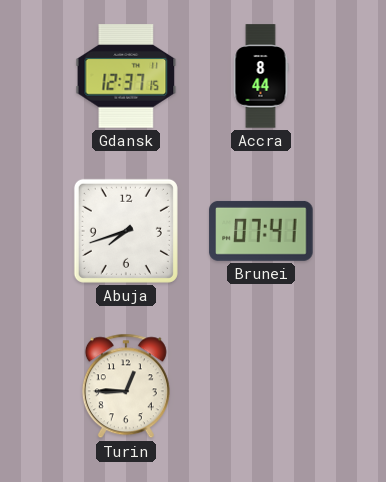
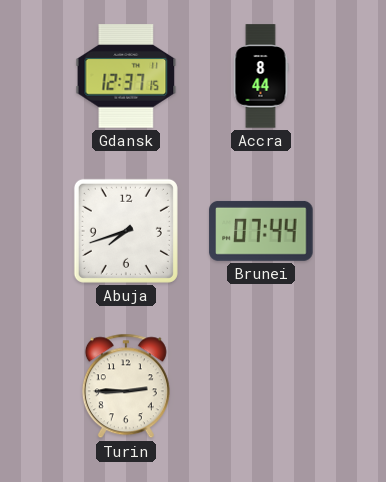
Brunei: 07:41 -> 07:44
Turin: 12:45 -> 2:45
